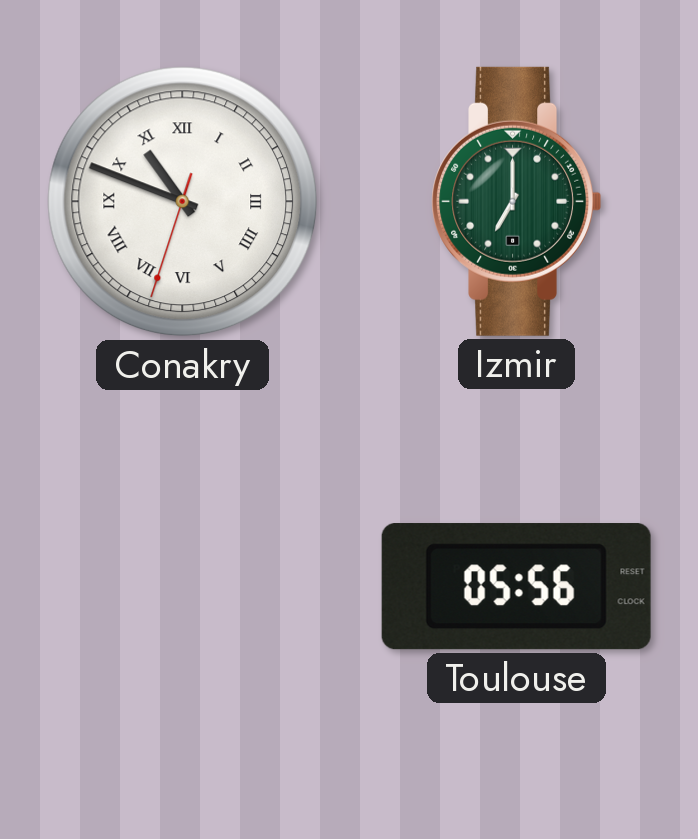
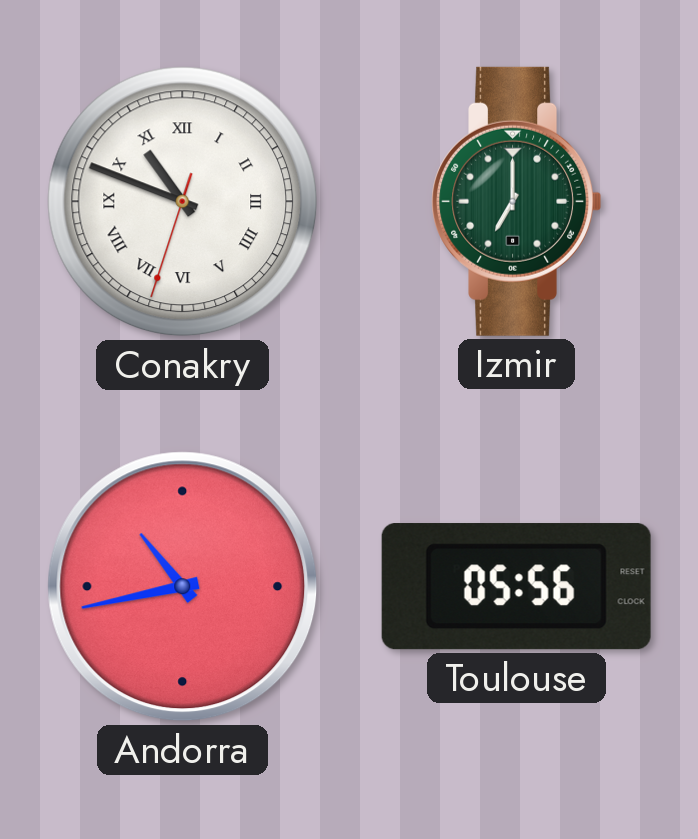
Andorra: none -> 10:43
